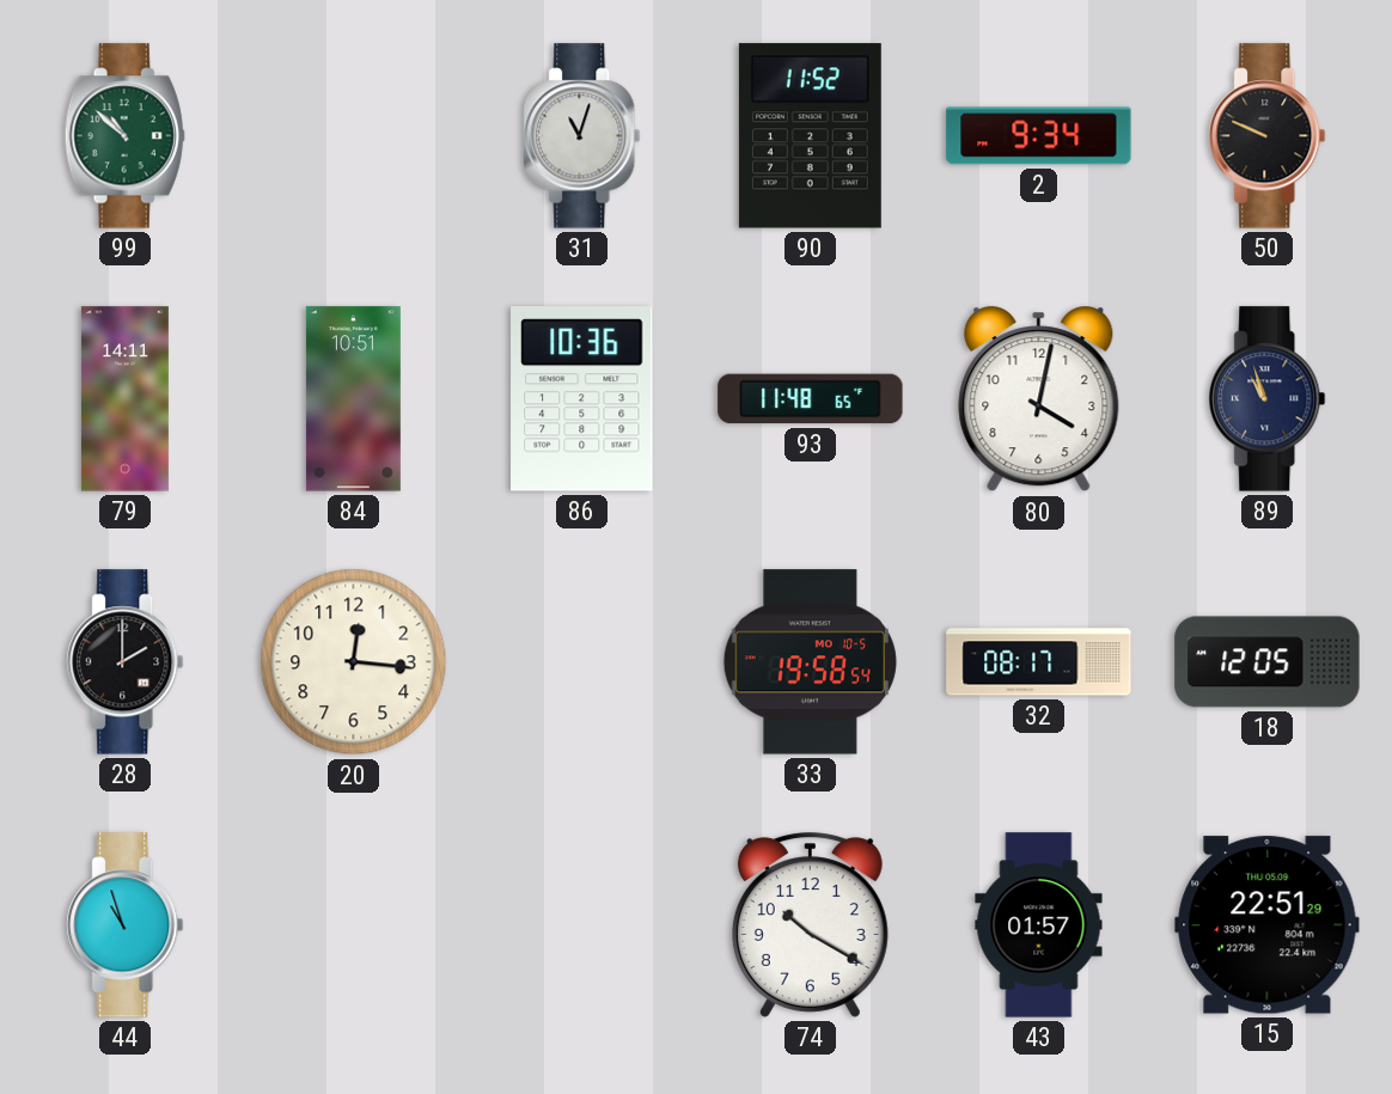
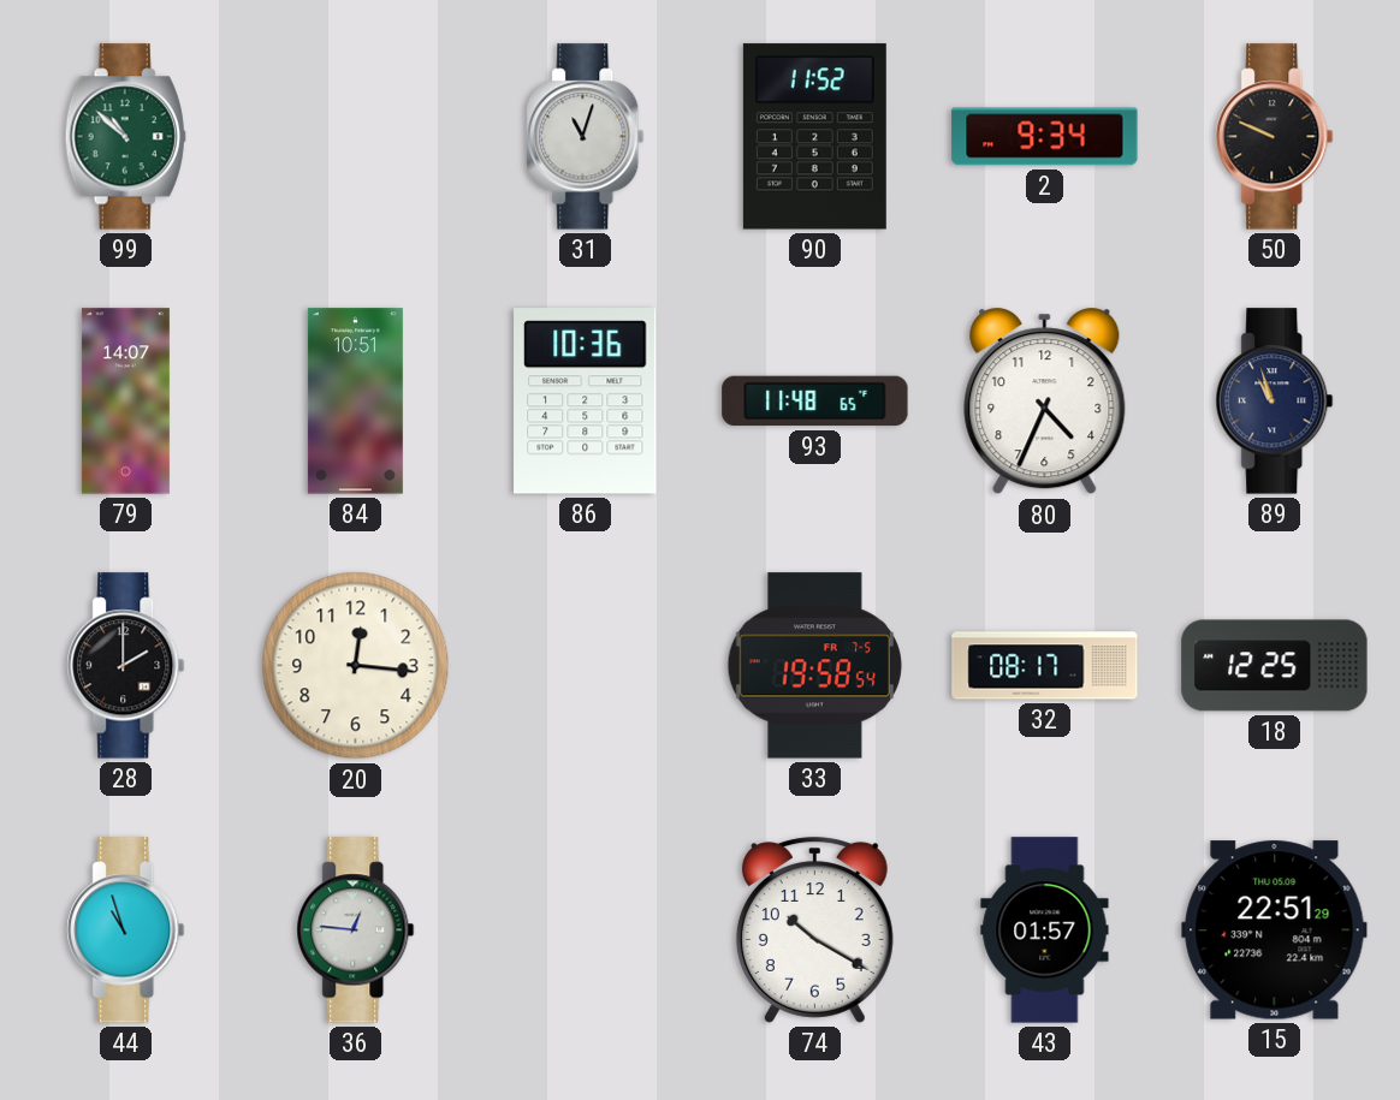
79: 14:11 -> 14:07
80: 4:02 -> 4:34
33 date: MO 10-5 -> FR 7-5
18: 12:05 -> 12:25
36: none -> 12:46
